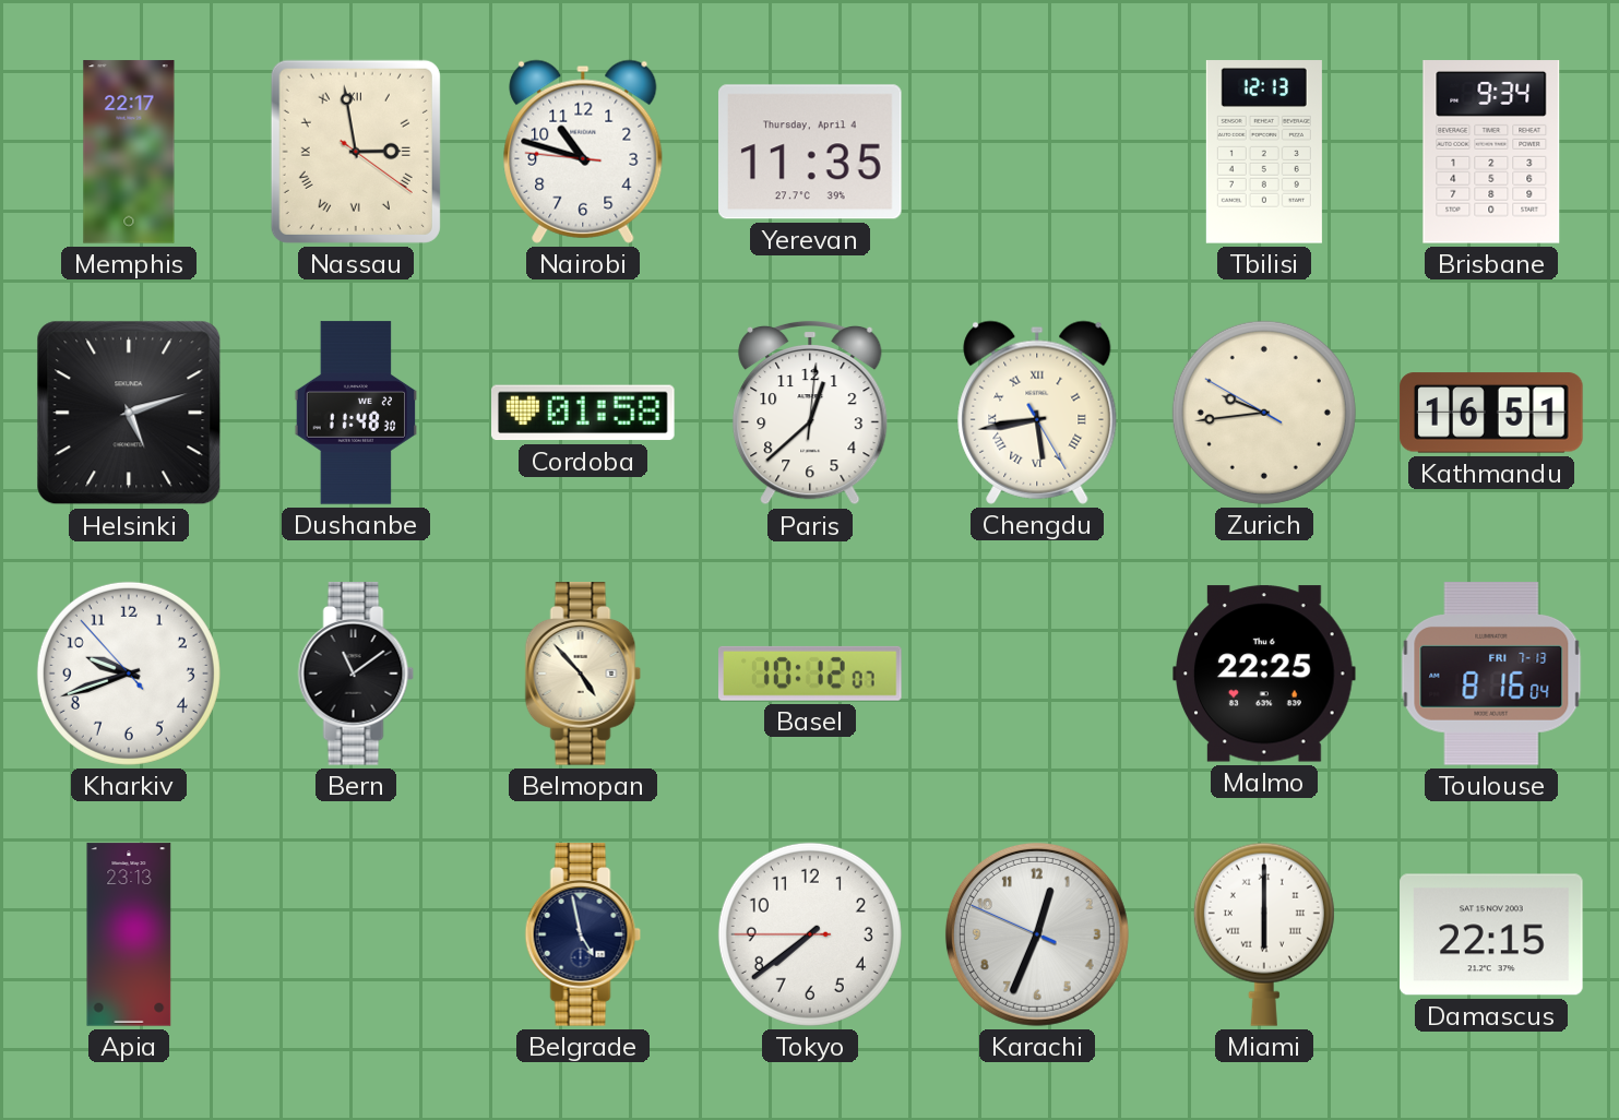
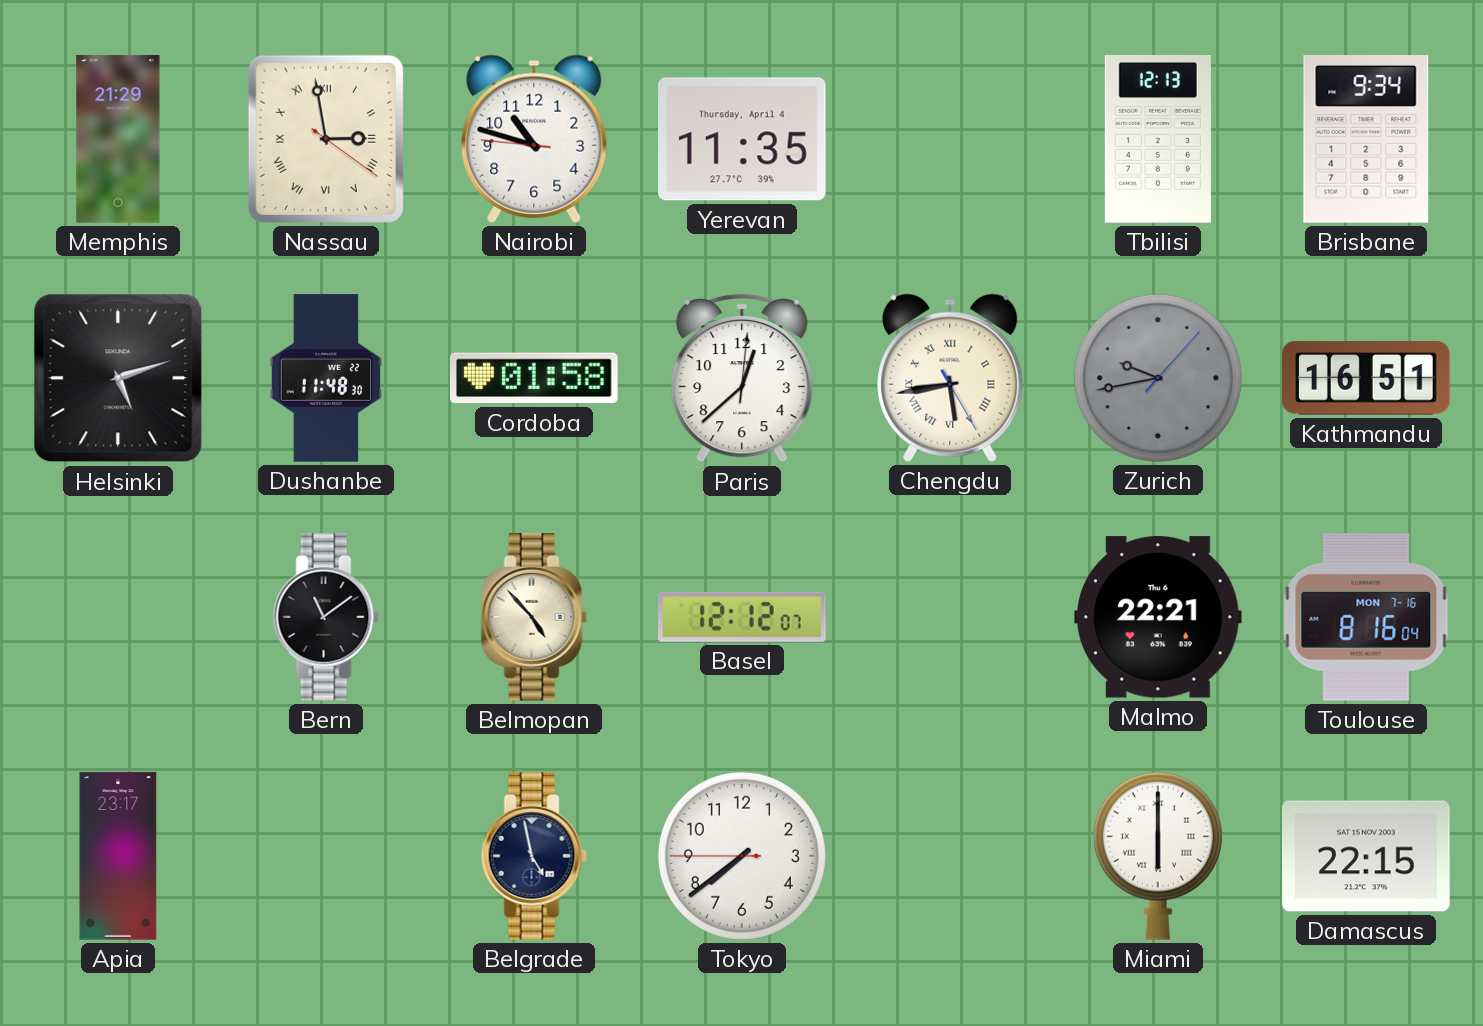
Memphis: 22:17 -> 21:29
Zurich: 9:43:50 -> 9:43:07
Zurich dial: cream -> grey
Kharkiv: 9:41 -> none
Basel: 10:12 -> 12:12
Malmo: 22:25 -> 22:21
Toulouse date: FRI 7-13 -> MON 7-16
Apia: 23:13 -> 23:17
Karachi: 12:33 -> none
